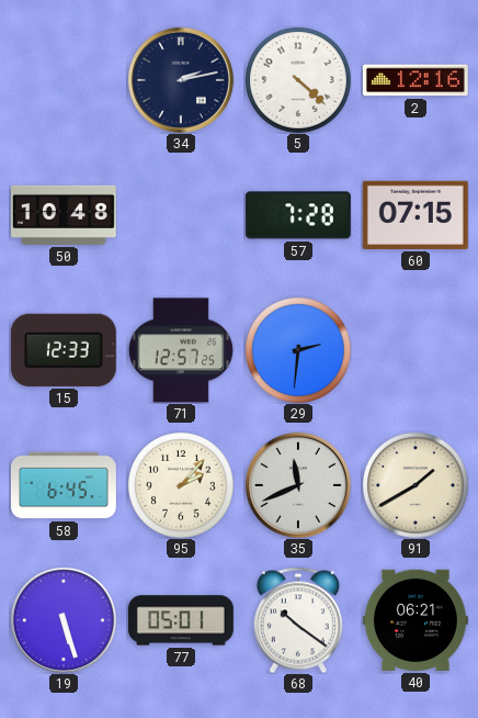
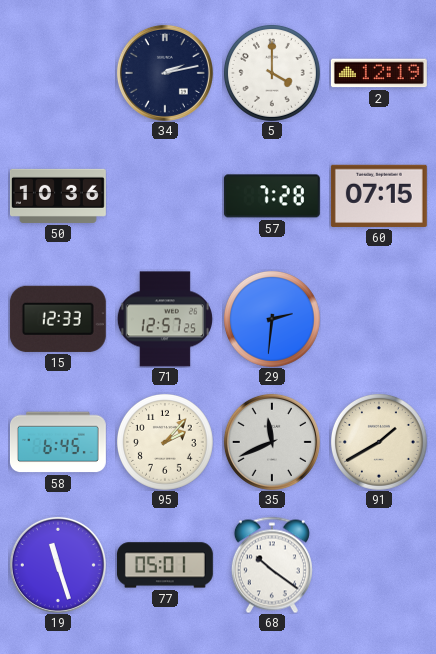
5: 4:22 -> 4:00
2: 12:16 -> 12:19
50: 10:48 -> 10:36
19: 5:27 -> 11:27
40: 06:21 -> none
